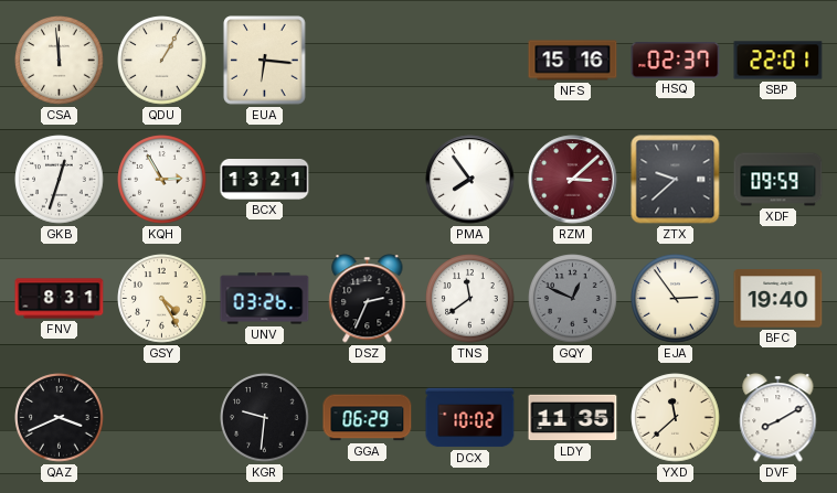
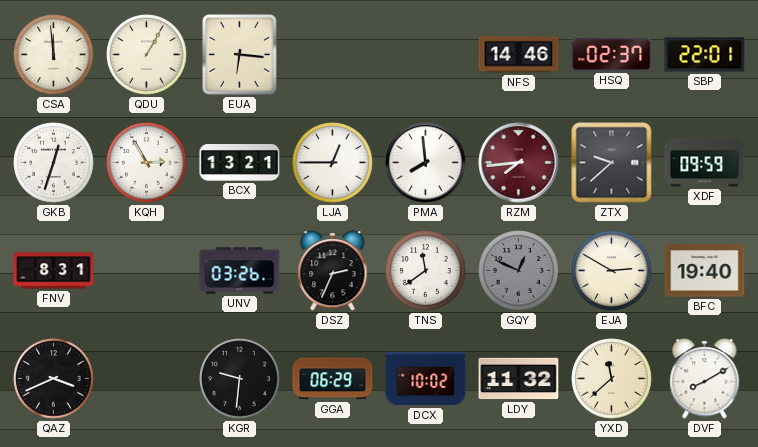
NFS: 15:16 -> 14:46
LJA: none -> 12:45
PMA: 7:54 -> 7:59
RZM: 3:08 -> 7:44
GSY: 4:25 -> none
EJA: 2:54 -> 2:50
LDY: 11:35 -> 11:32
